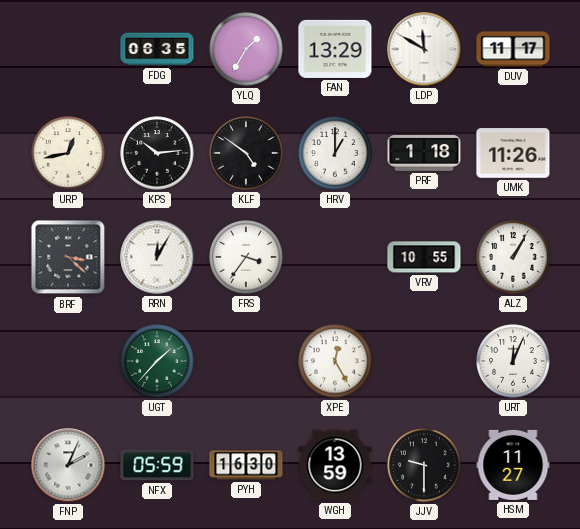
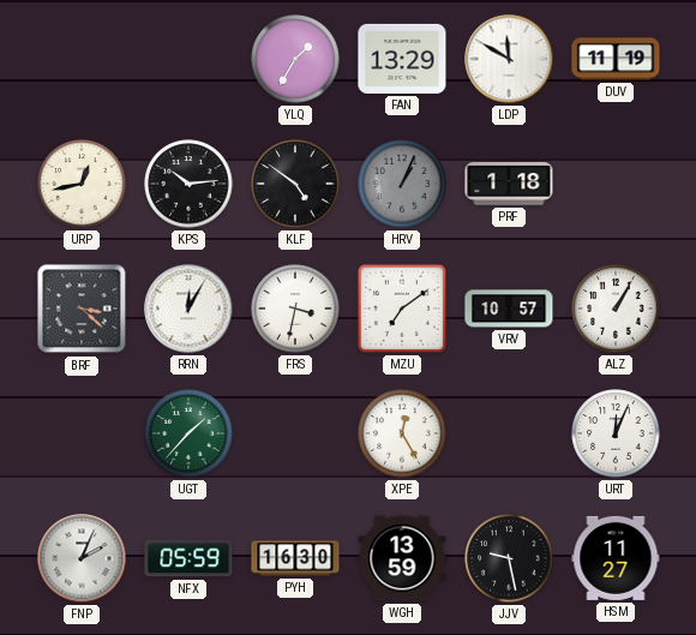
FDG: 06:35 -> none
DUV: 11:17 -> 11:19
HRV: 1:00 -> 1:04
HRV dial: white -> grey
UMK: 11:26 -> none
FRS: 3:36 -> 3:32
MZU: none -> 7:09
VRV: 10:55 -> 10:57
JJV: 9:30 -> 9:28
